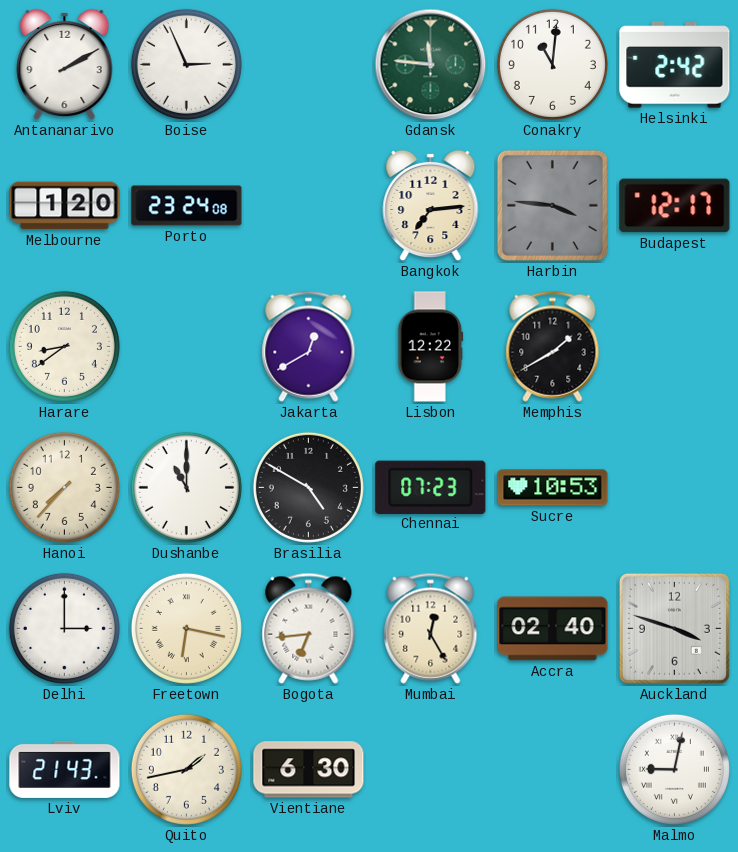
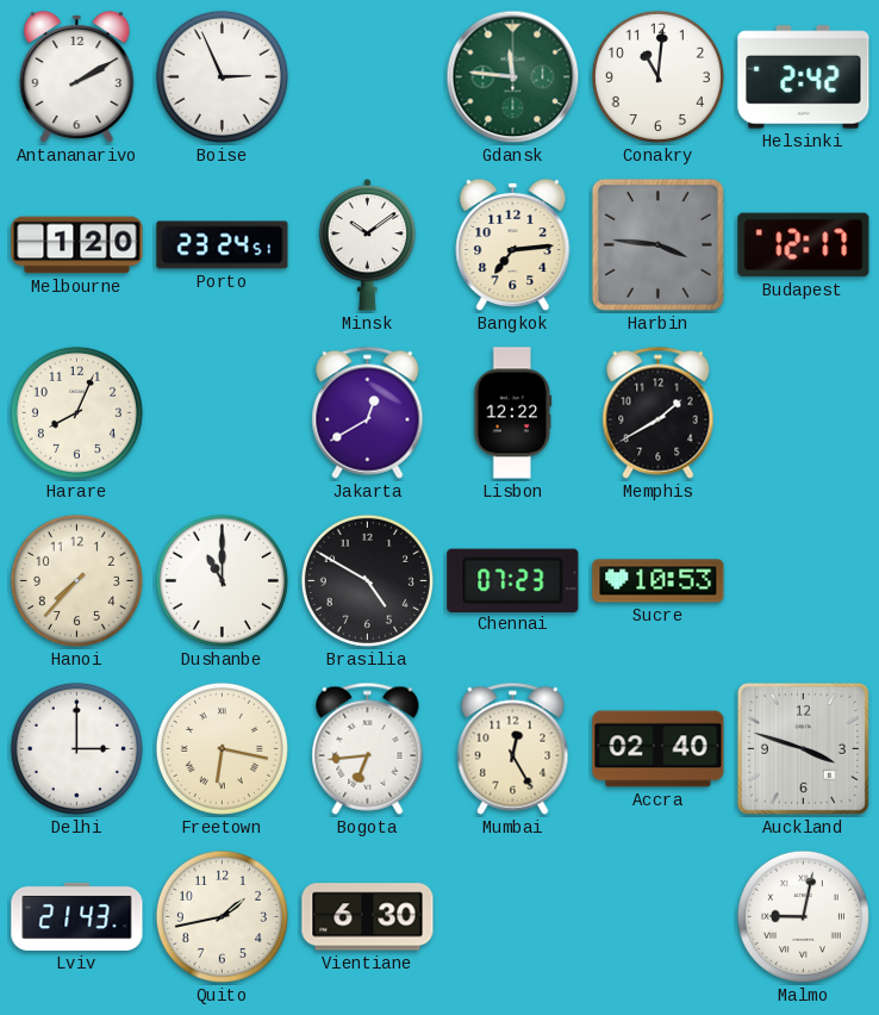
Porto: 23:24:08 -> 23:24:51
Minsk: none -> 10:09
Harare: 8:39 -> 8:04
